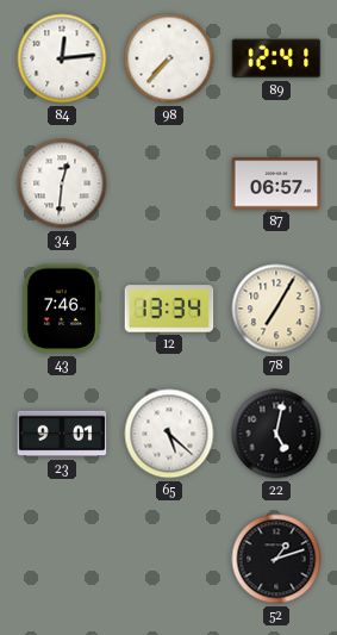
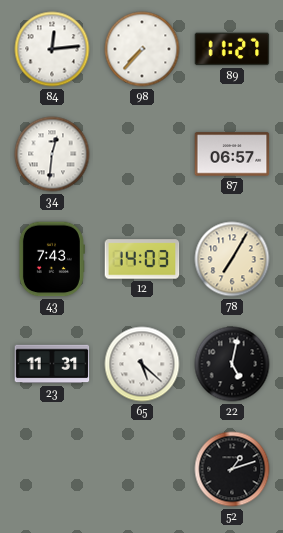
89: 12:41 -> 11:27
43: 7:46 -> 7:43
12: 13:34 -> 14:03
23: 9:01 -> 11:31
